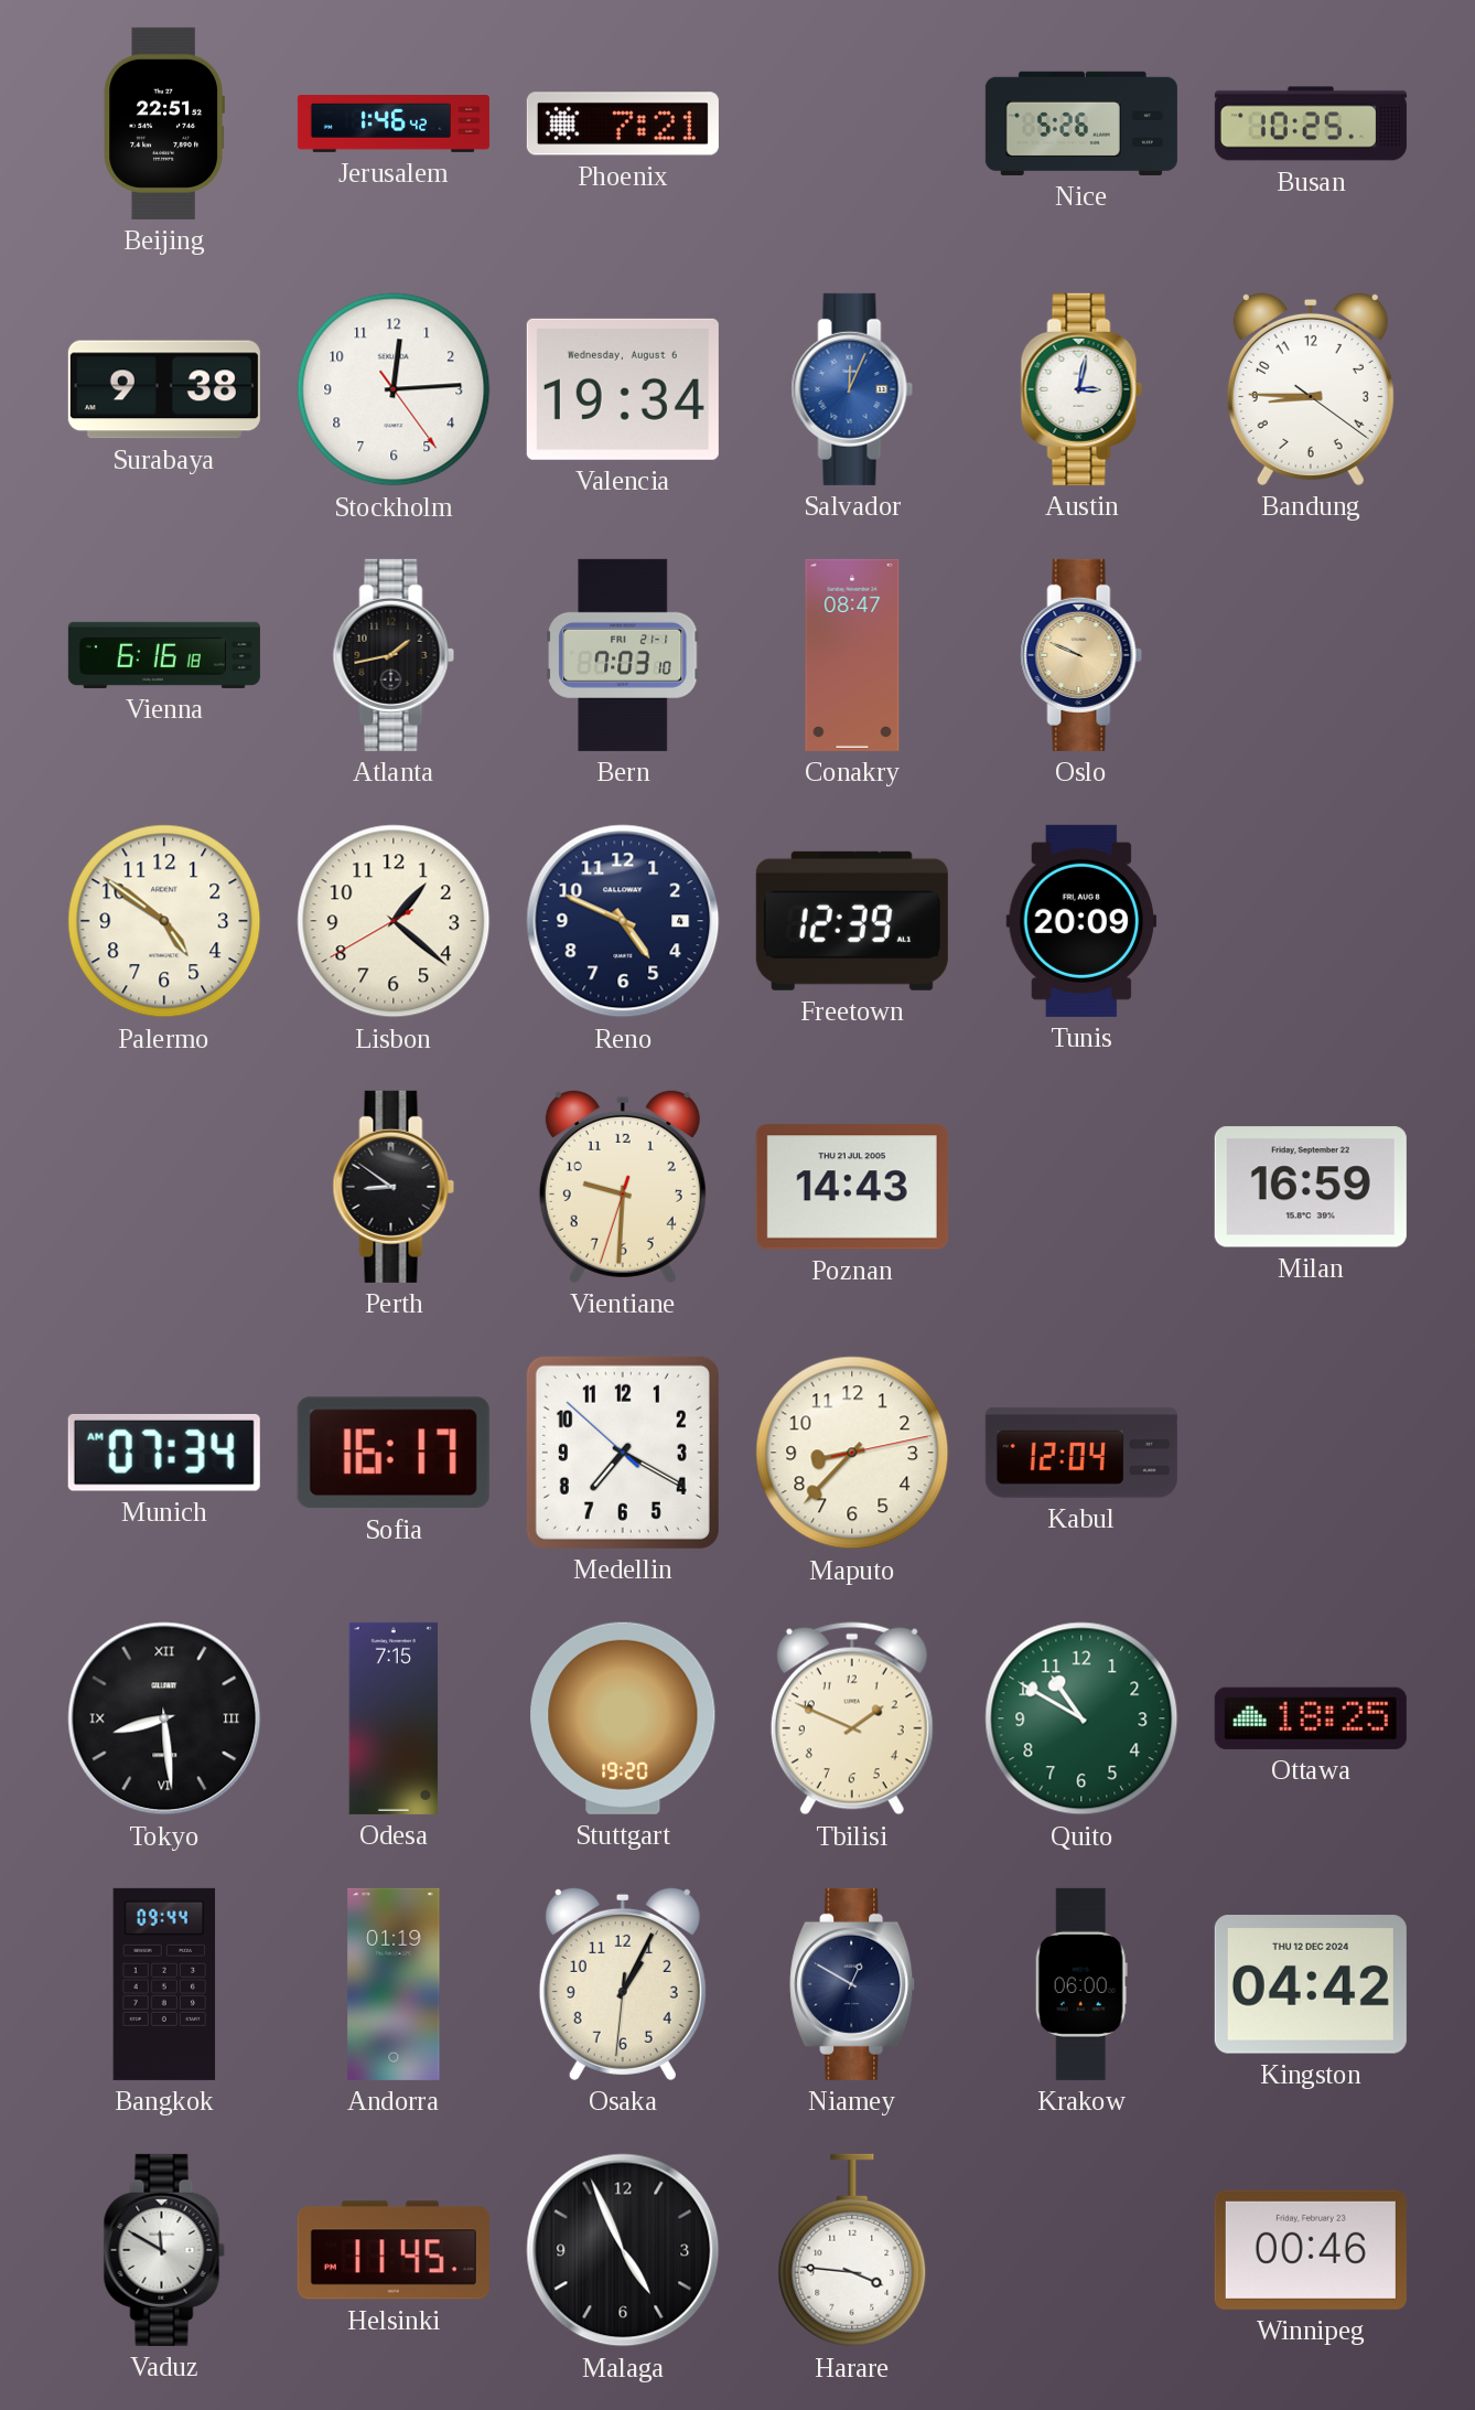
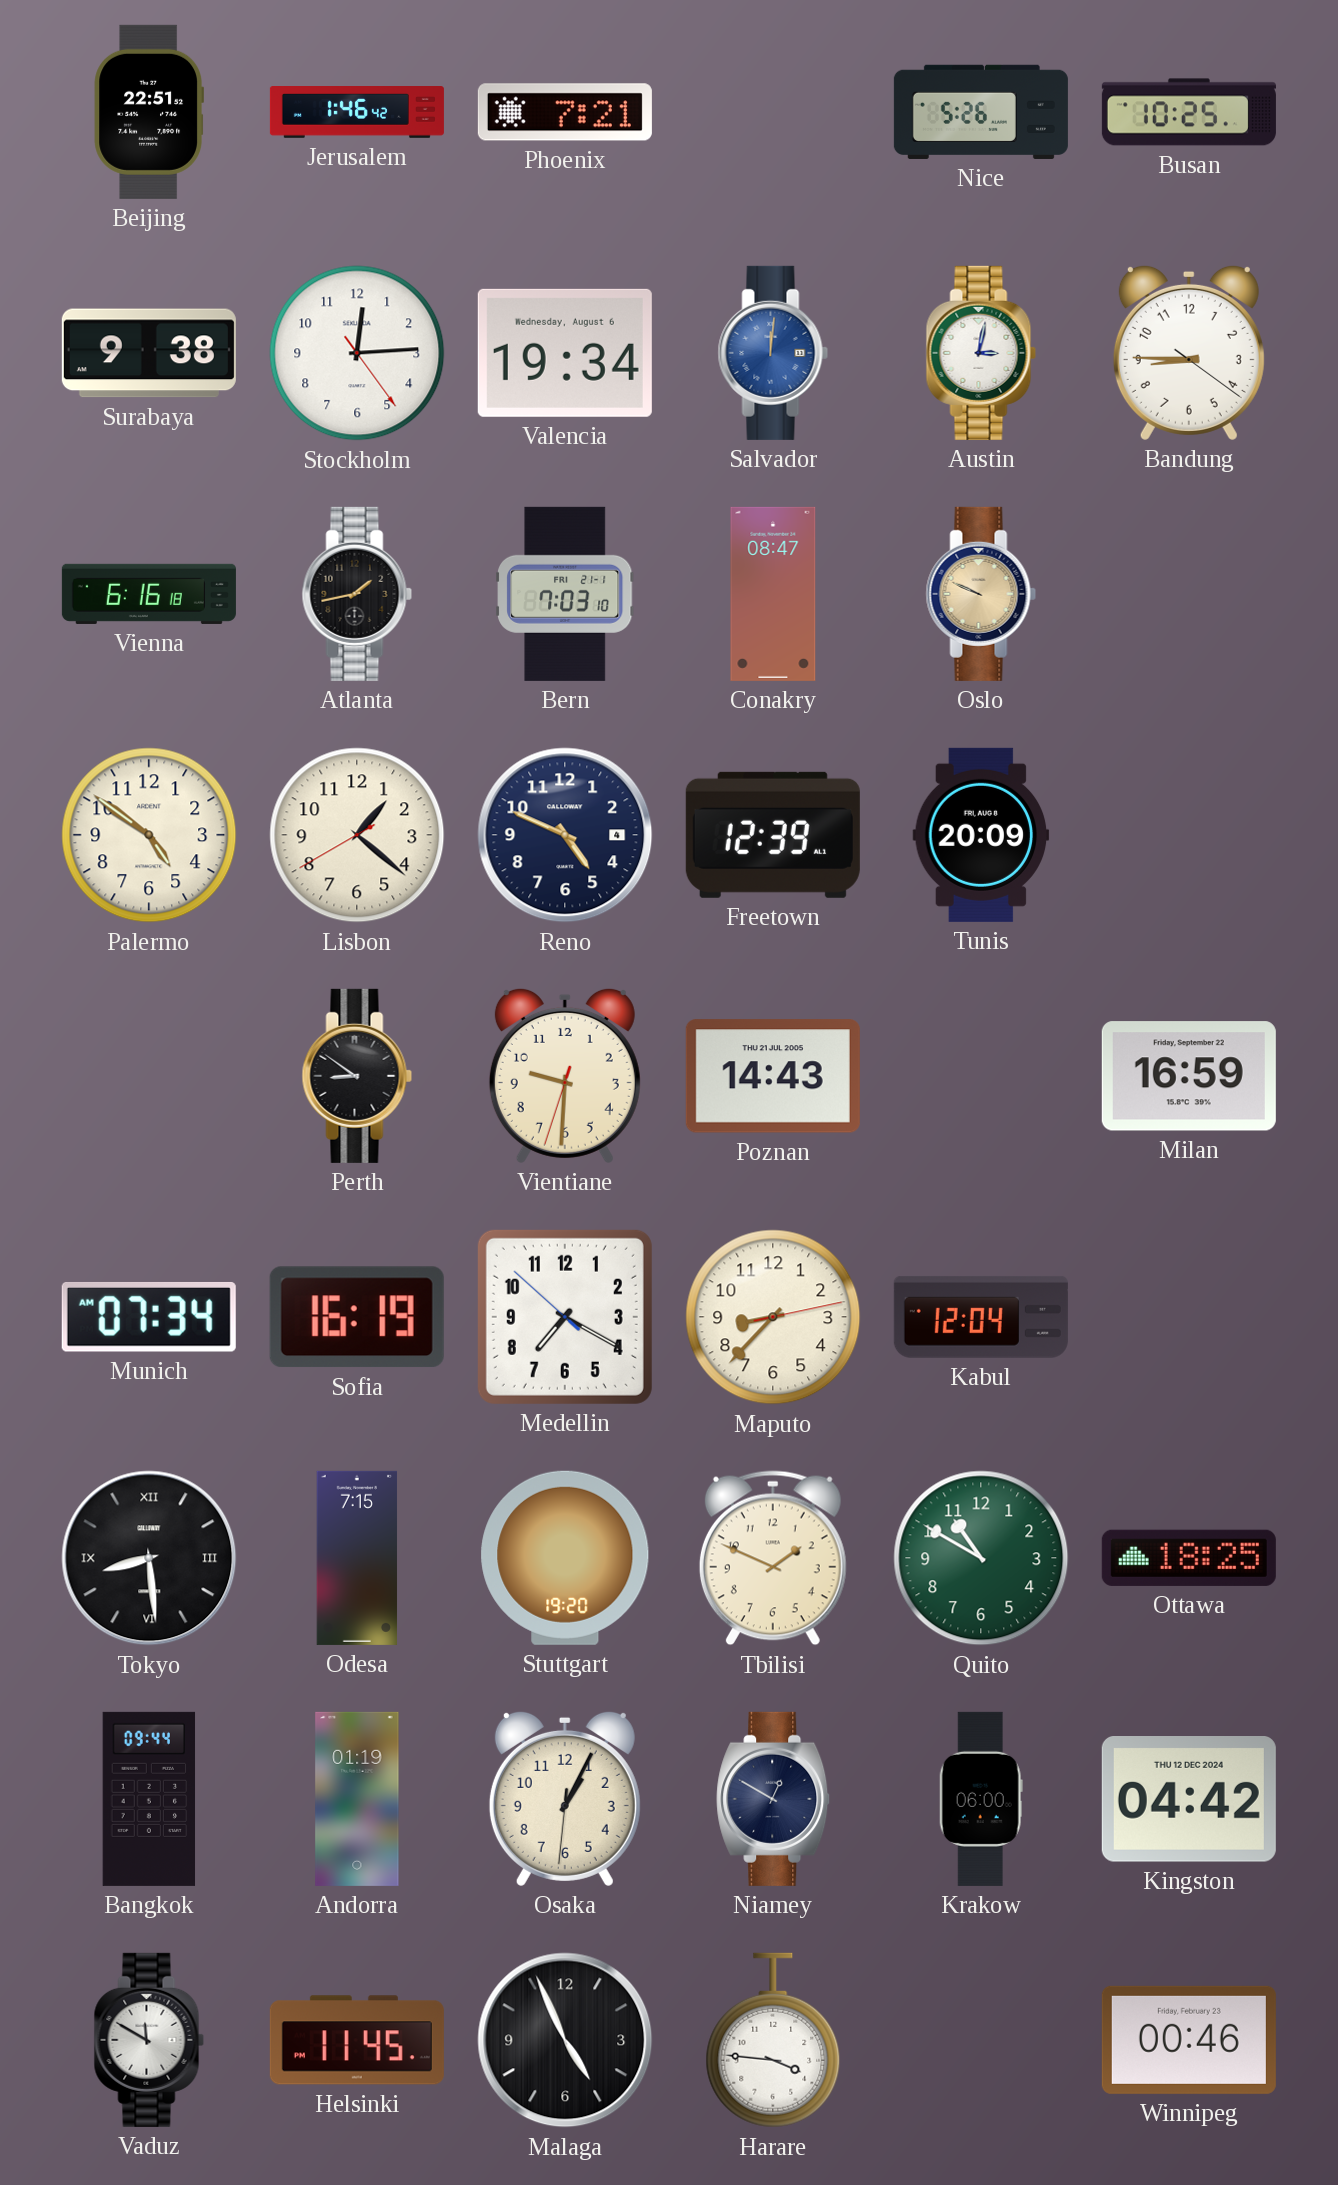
Salvador: 12:04 -> 12:01
Sofia: 16:17 -> 16:19
